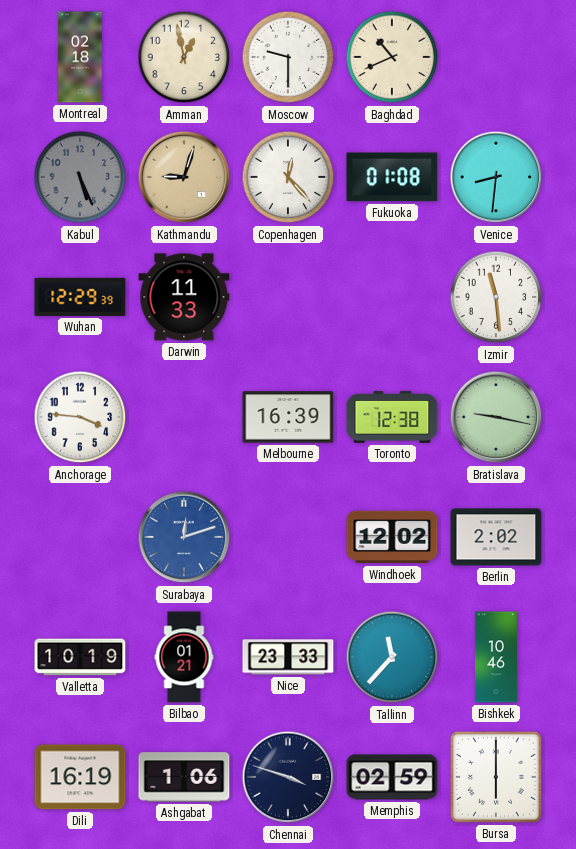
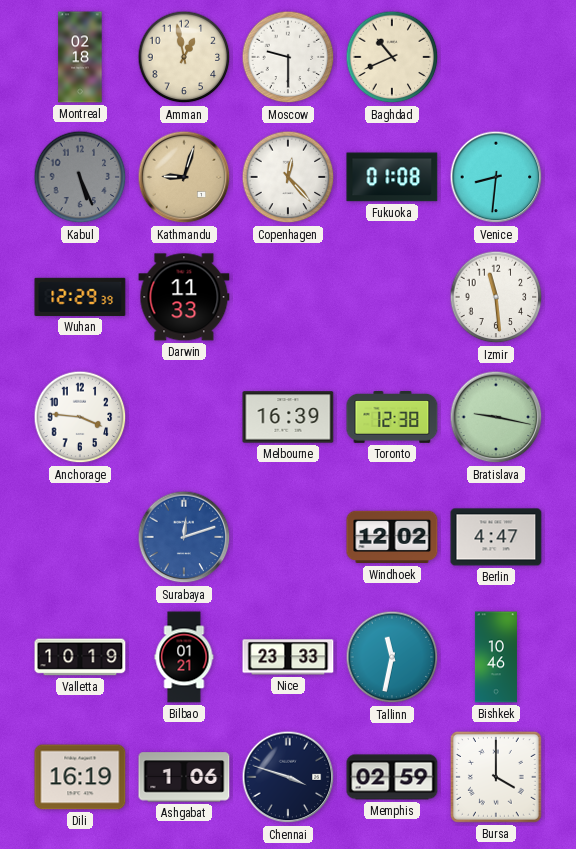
Berlin: 2:02 -> 4:47
Tallinn: 11:37 -> 11:32
Bursa: 6:00 -> 4:00
